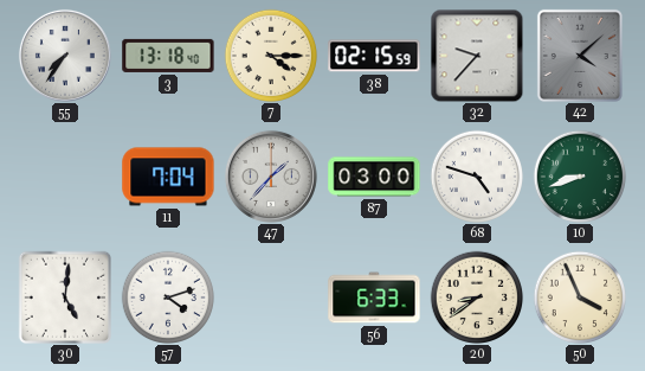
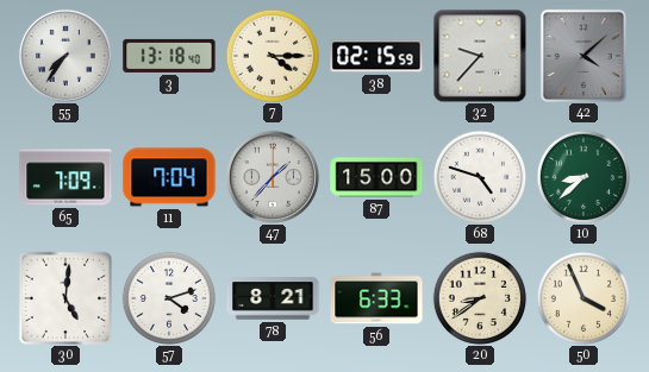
65: none -> 7:09
87: 03:00 -> 15:00
10: 8:42 -> 8:38
78: none -> 8:21
